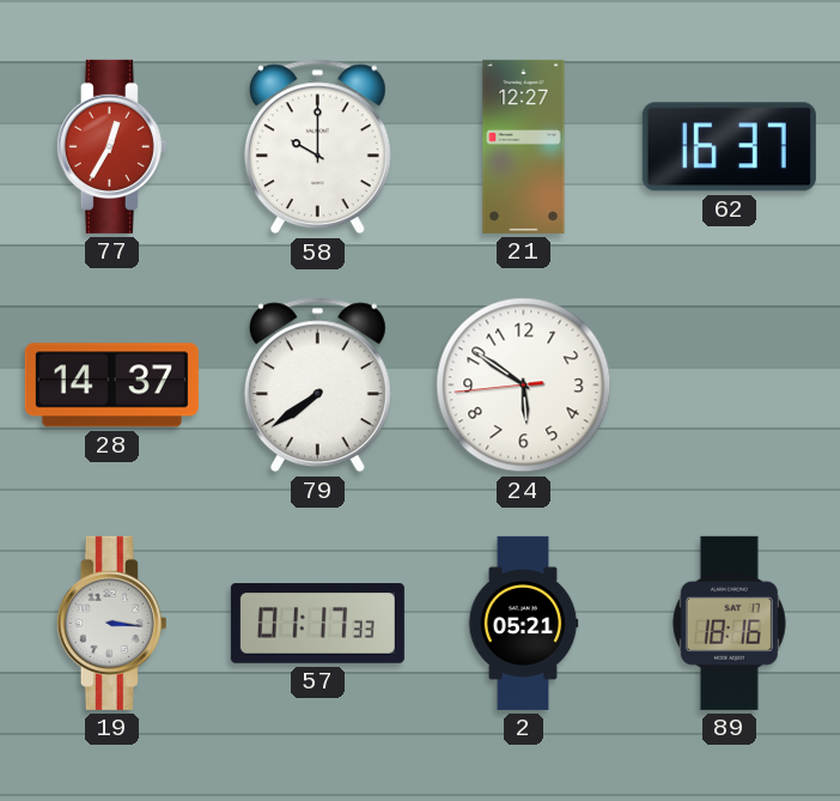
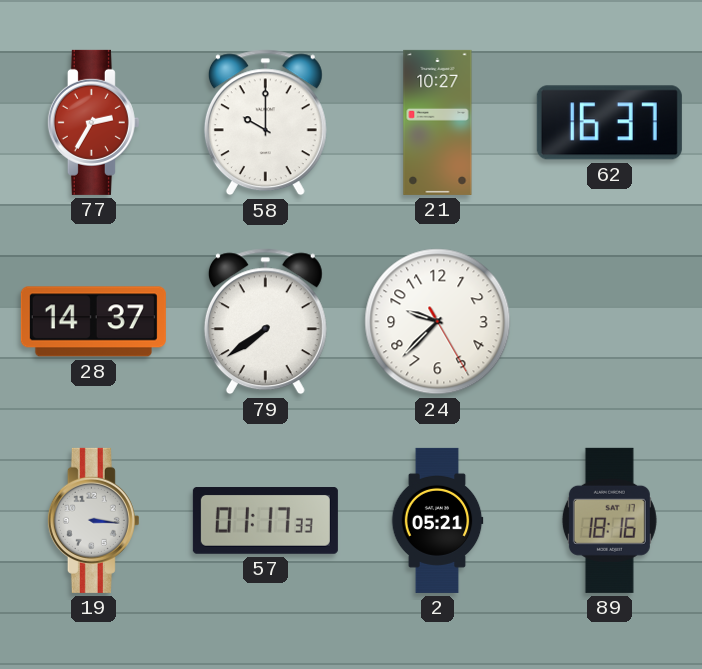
77: 12:35 -> 2:35
21: 12:27 -> 10:27
24: 5:50 -> 9:37
